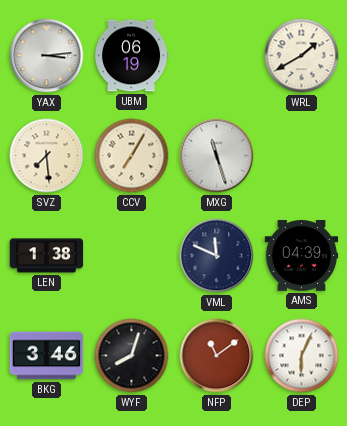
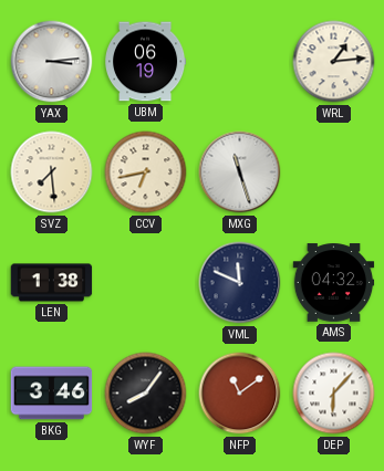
WRL: 1:40 -> 1:14
CCV: 7:05 -> 6:43
AMS: 04:39 -> 04:32
WYF: 8:03 -> 8:06
DEP: 6:04 -> 6:07
